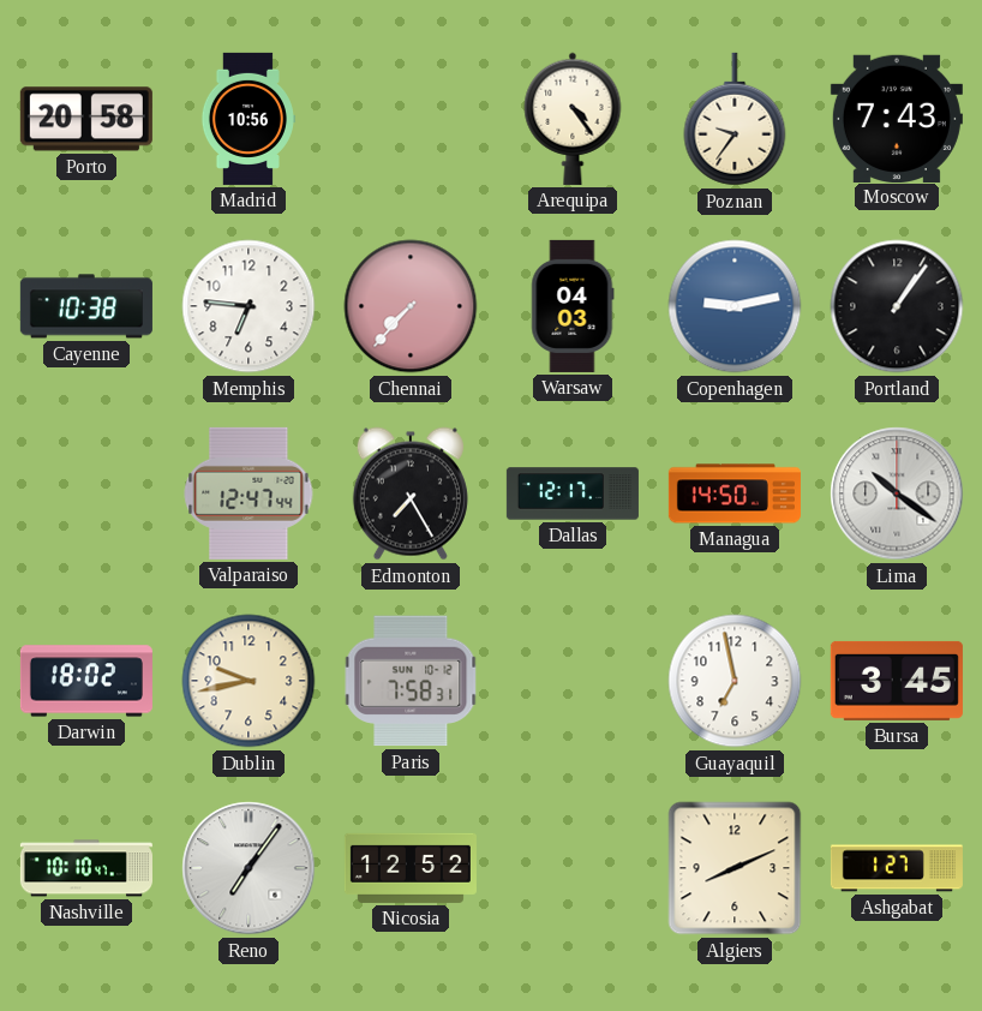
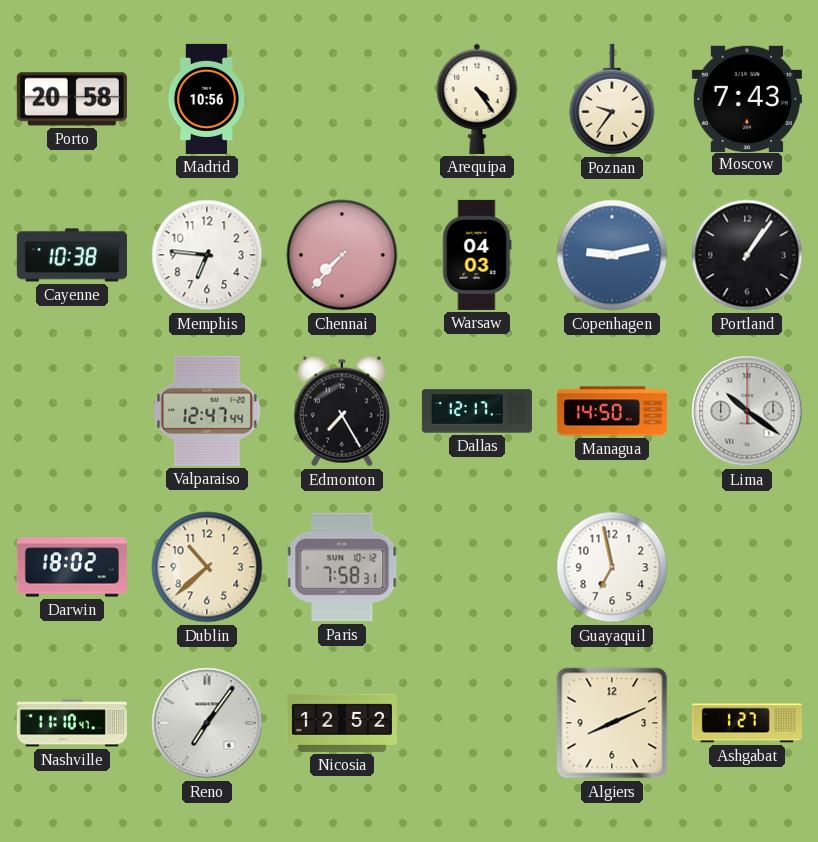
Dublin: 9:43 -> 10:38
Bursa: 3:45 -> none
Nashville: 10:10 -> 11:10
